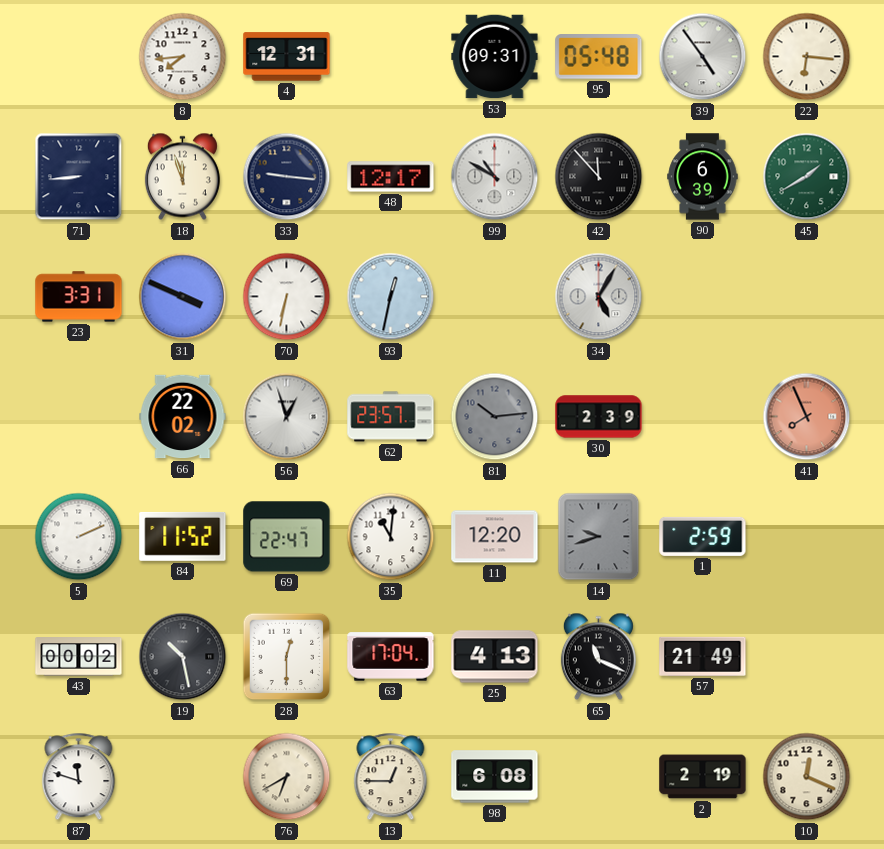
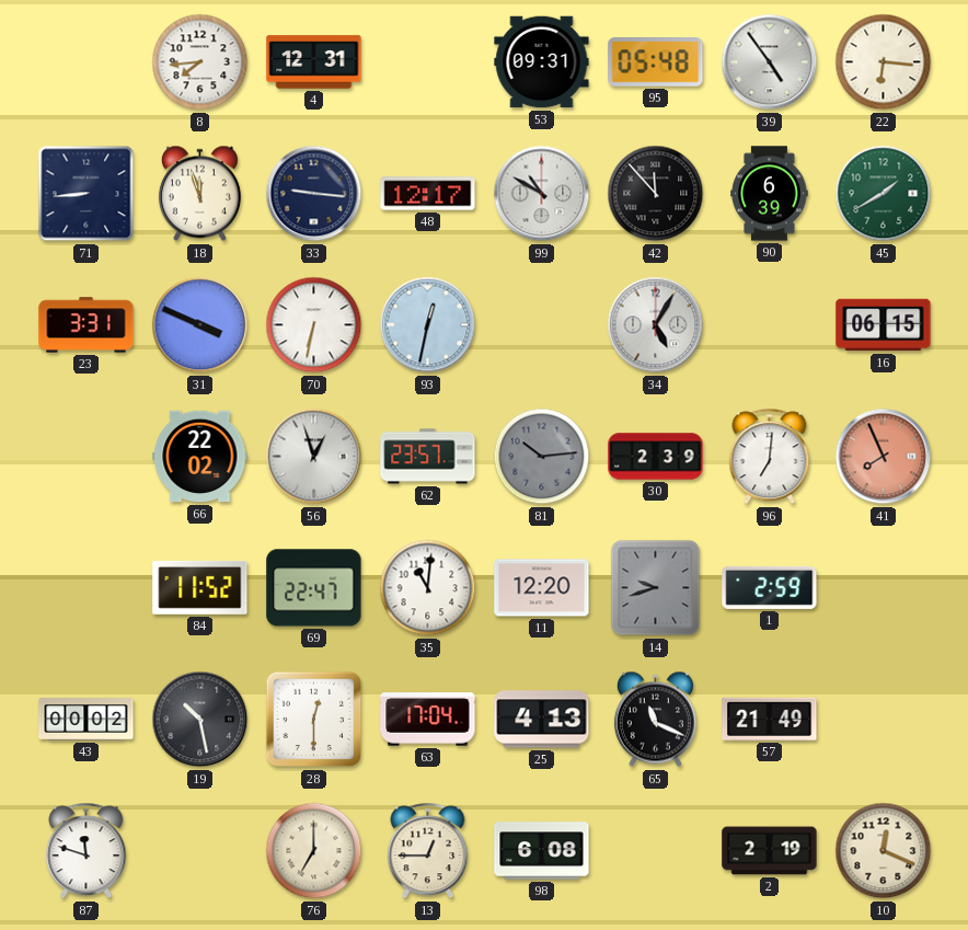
16: none -> 06:15
96: none -> 7:01
5: 2:11 -> none
76: 6:40 -> 7:00
